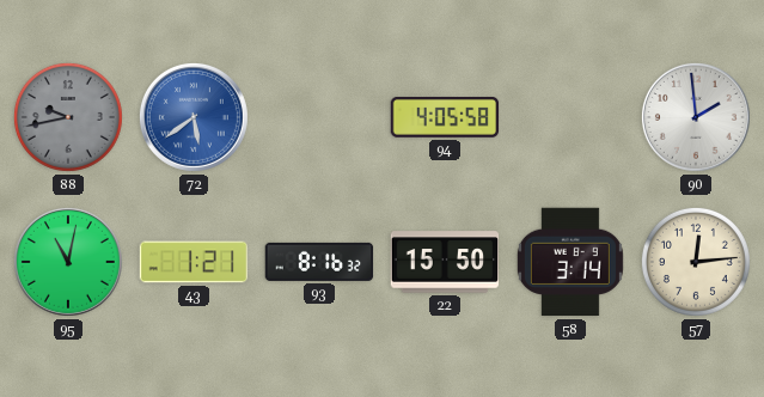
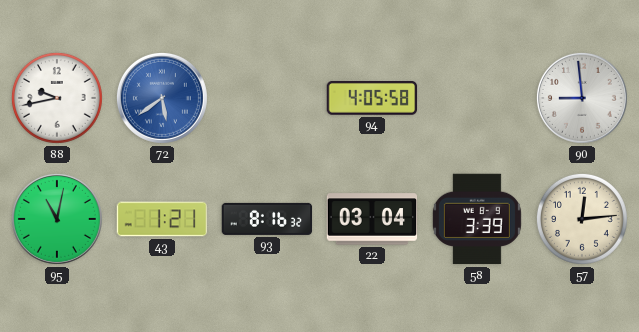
88 dial: grey -> white
90: 1:59 -> 8:59
22: 15:50 -> 03:04
58: 3:14 -> 3:39
